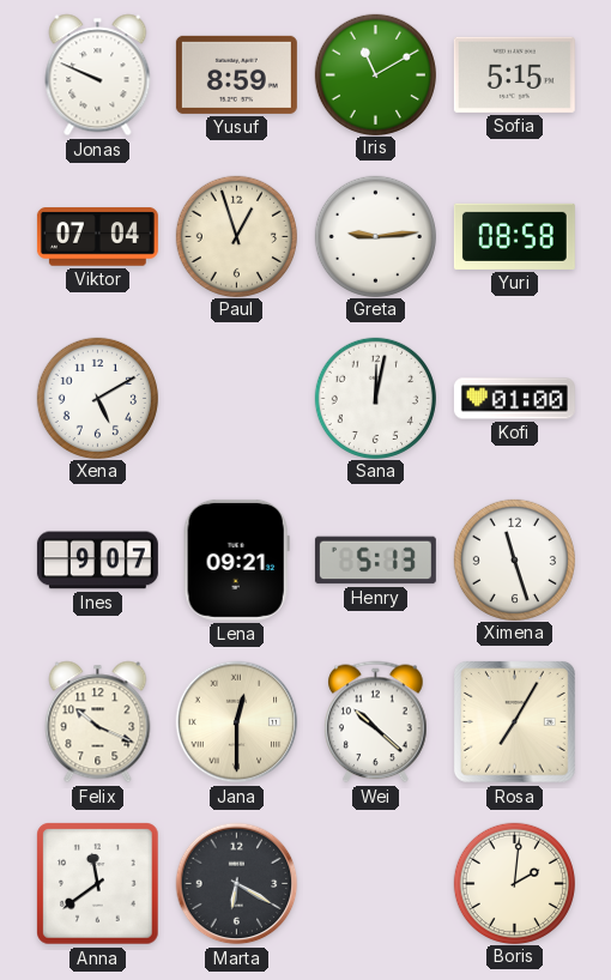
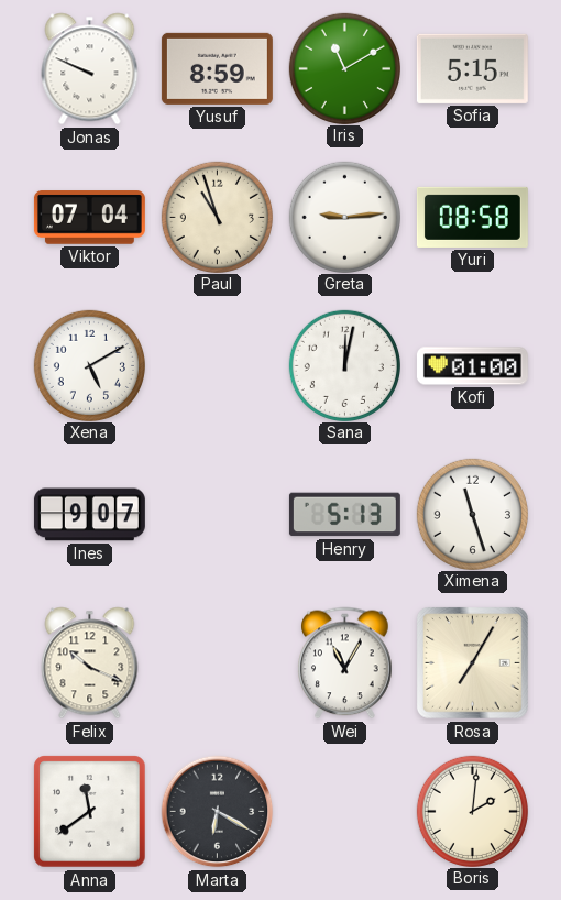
Paul: 12:57 -> 10:57
Lena: 09:21 -> none
Jana: 12:30 -> none
Wei: 10:22 -> 11:05
